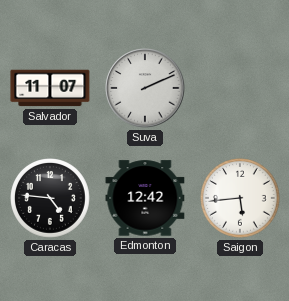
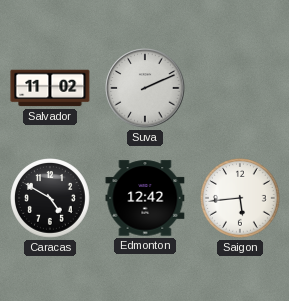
Salvador: 11:07 -> 11:02
Caracas: 4:46 -> 4:50
